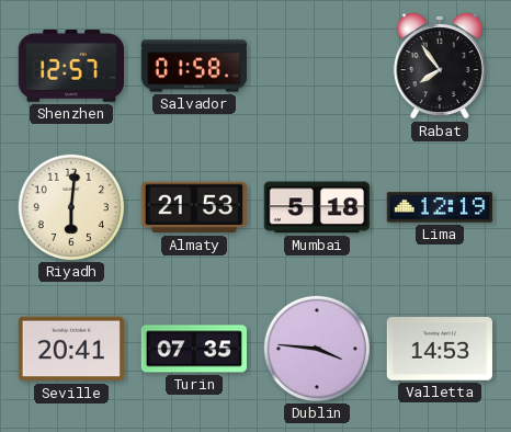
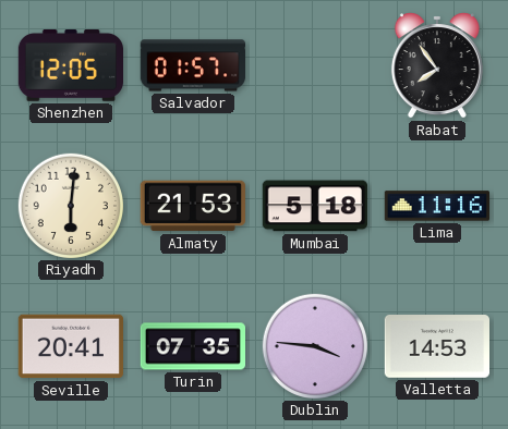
Shenzhen: 12:57 -> 12:05
Salvador: 01:58 -> 01:57
Lima: 12:19 -> 11:16
